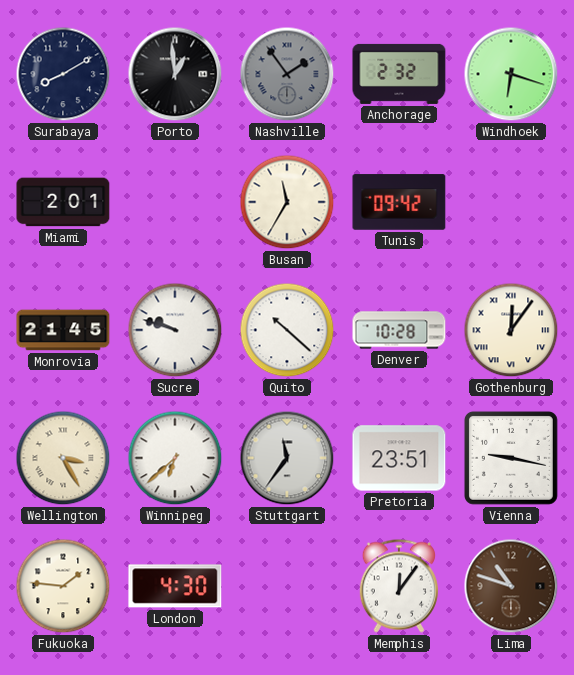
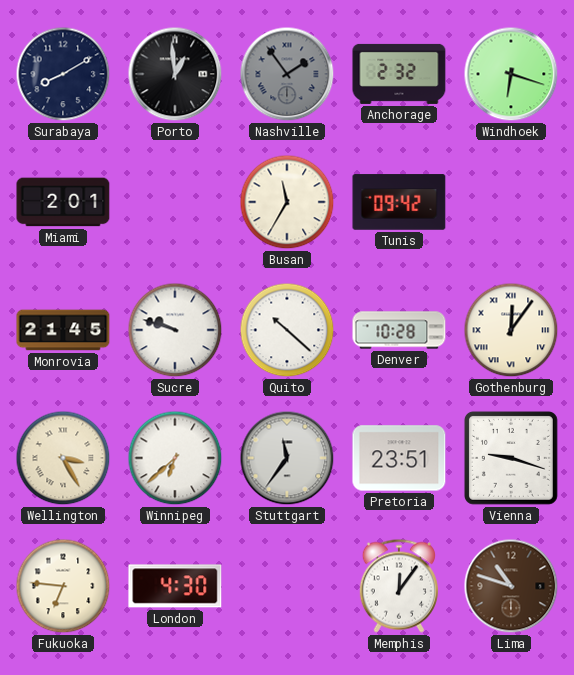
Vienna: 9:17 -> 9:18
Fukuoka: 1:46 -> 6:46
